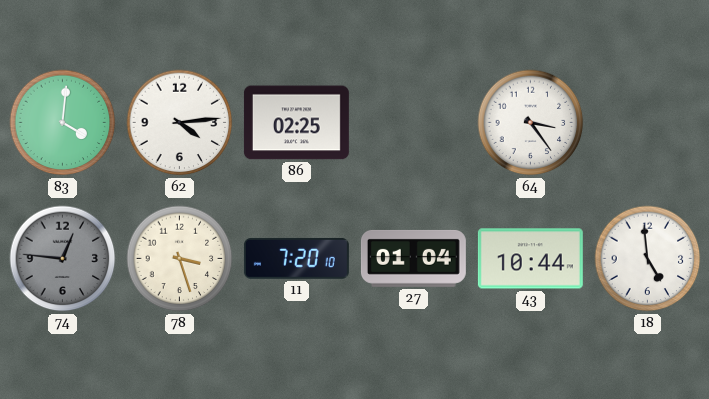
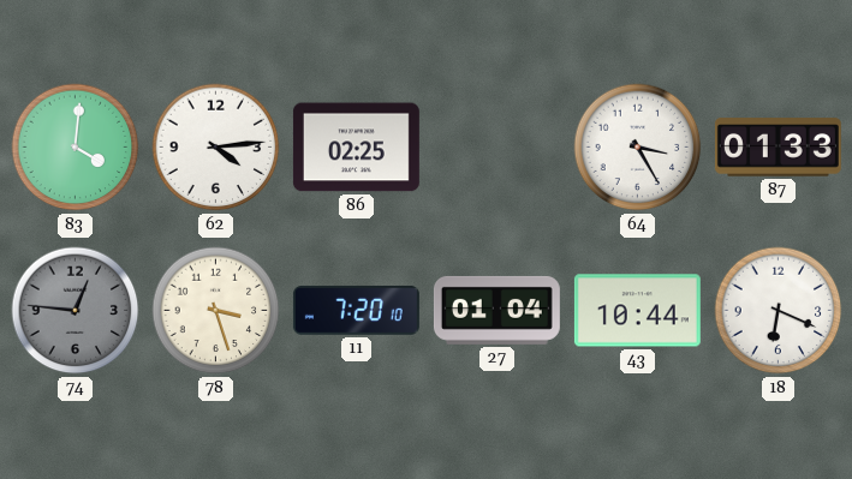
64: 3:24 -> 3:25
87: none -> 01:33
18: 4:59 -> 6:19
